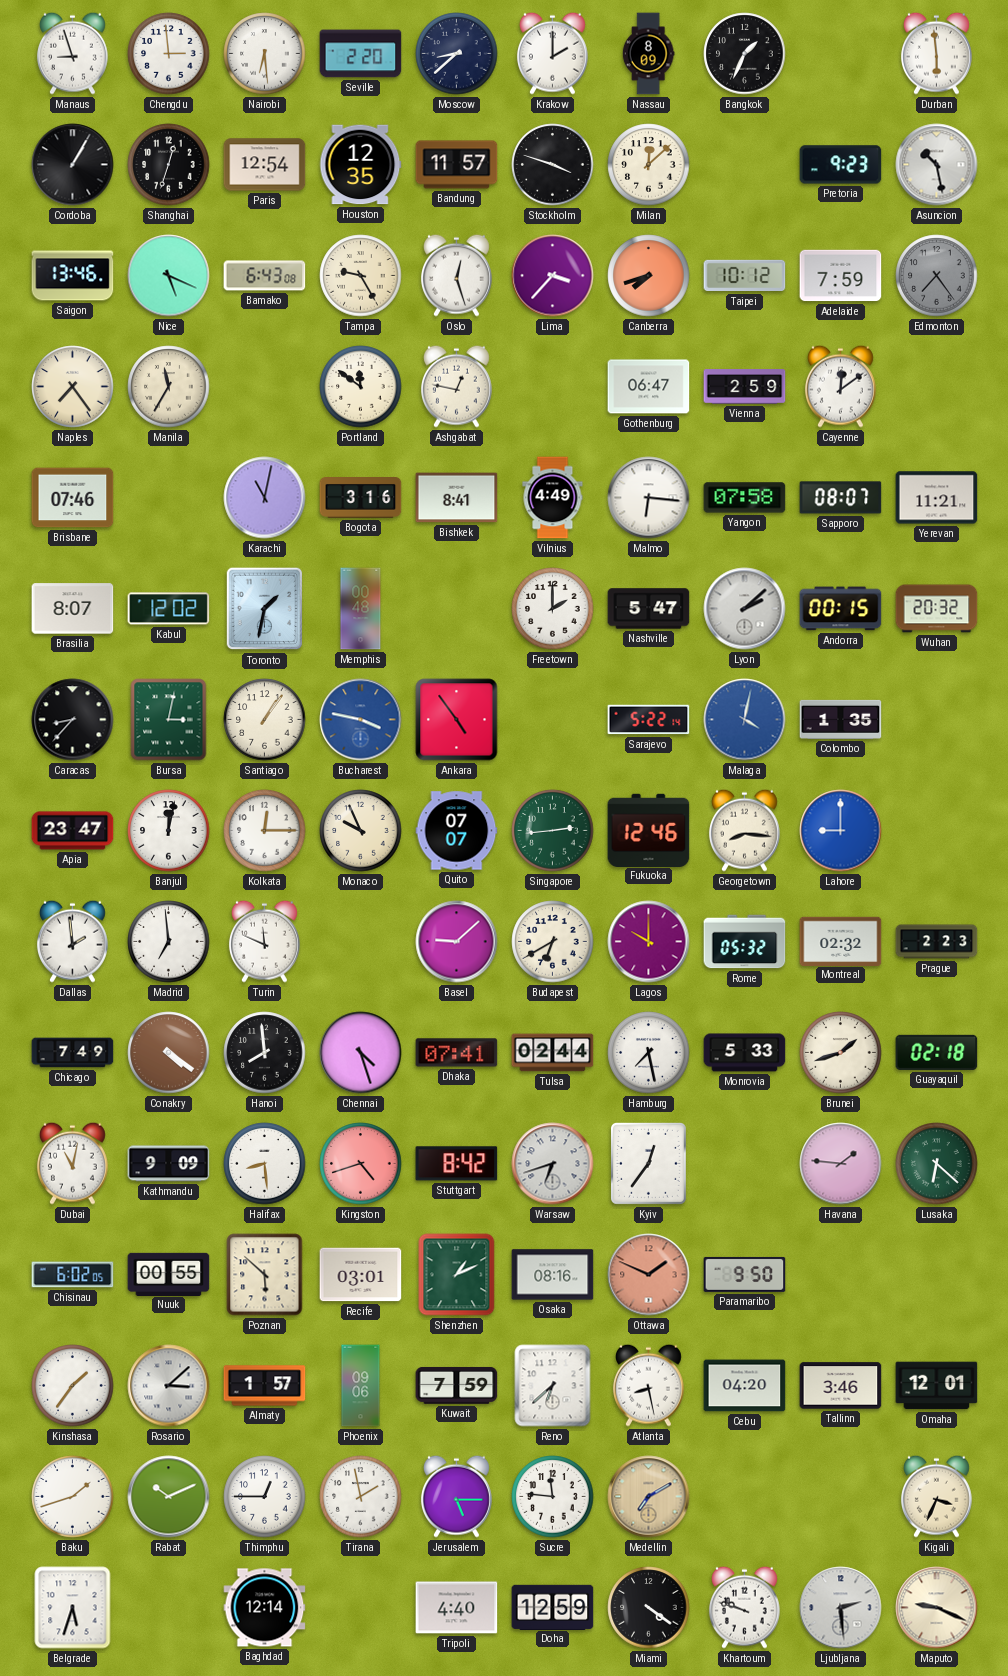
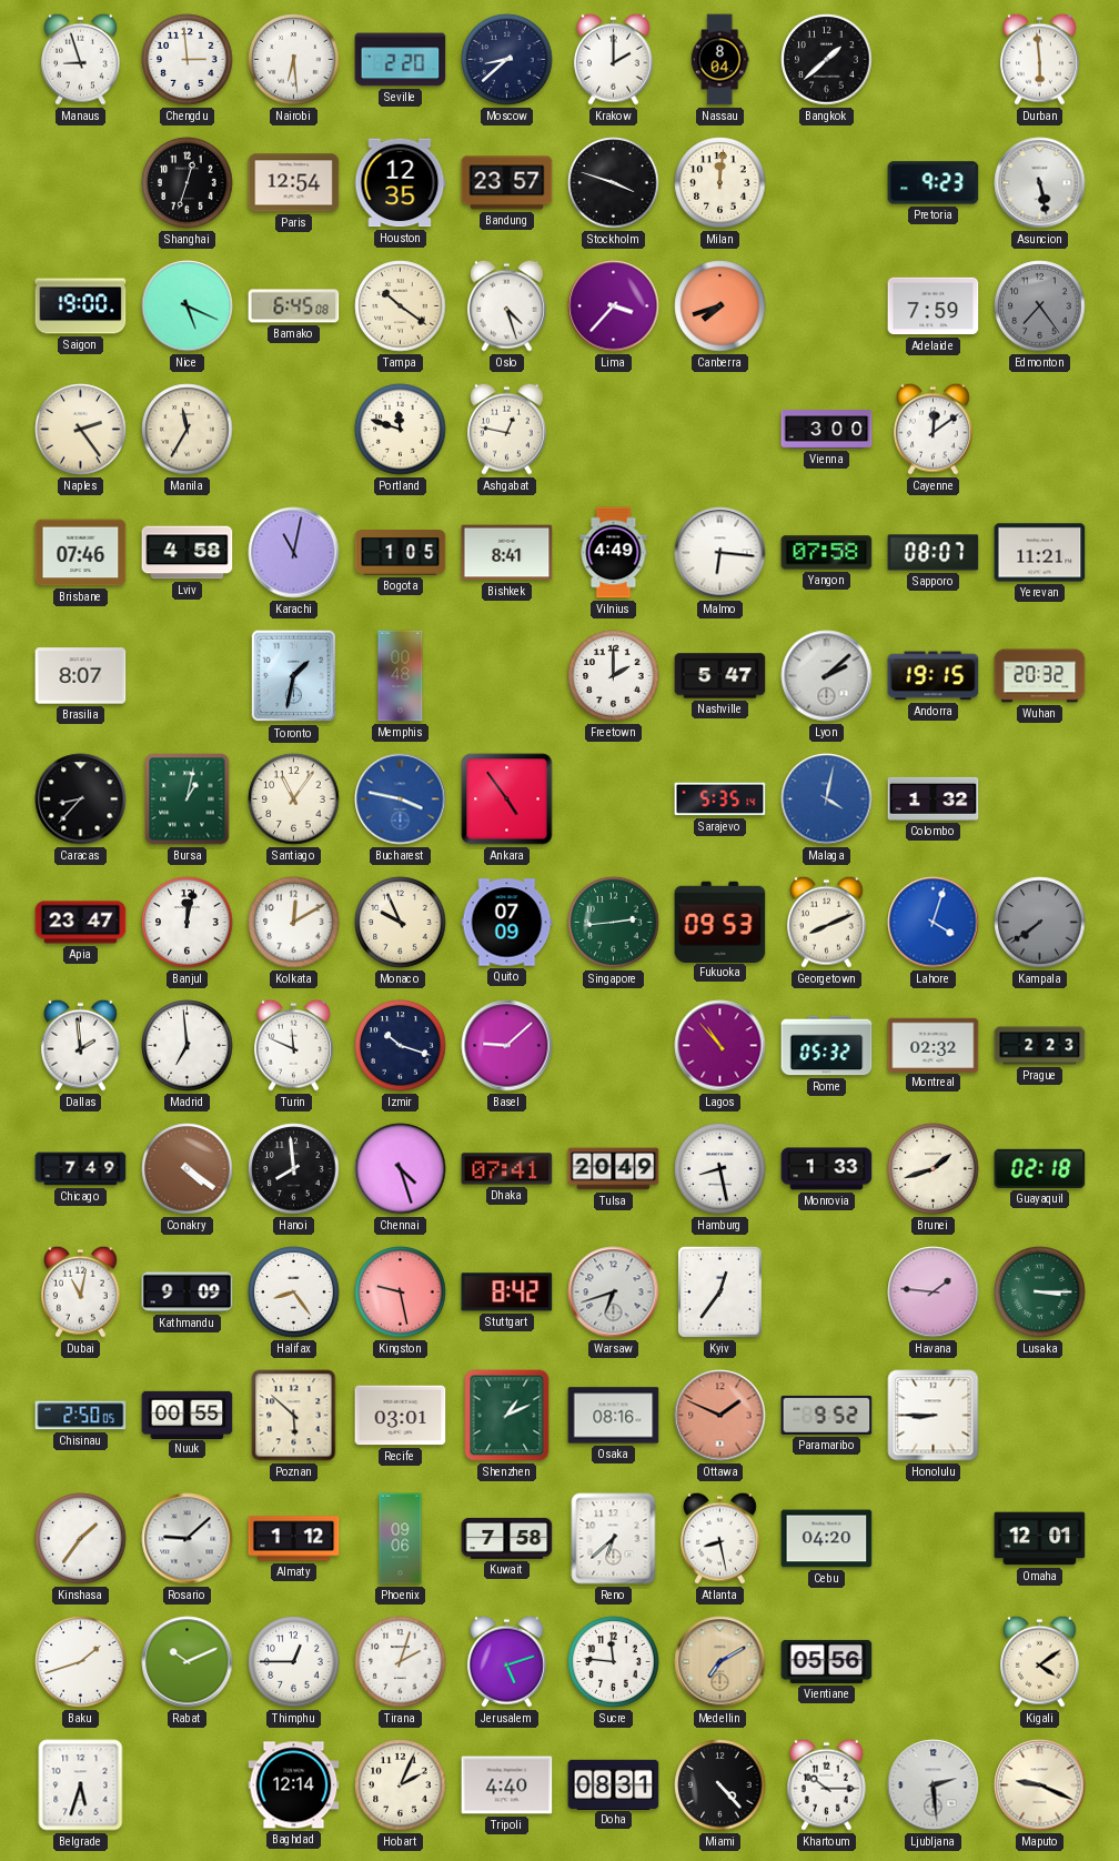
Nassau: 8:09 -> 8:04
Bangkok: 1:34 -> 1:38
Cordoba: 1:05 -> none
Bandung: 11:57 -> 23:57
Milan: 12:08 -> 12:01
Asuncion: 10:28 -> 5:28
Saigon: 13:46 -> 19:00
Bamako: 6:43 -> 6:45
Tampa: 9:25 -> 10:21
Oslo: 12:27 -> 4:27
Taipei: 10:12 -> none
Naples: 7:24 -> 2:24
Portland: 11:51 -> 11:48
Gothenburg: 06:47 -> none
Vienna: 2:59 -> 3:00
Lviv: none -> 4:58
Bogota: 3:16 -> 1:05
Kabul: 12:02 -> none
Andorra: 00:15 -> 19:15
Bursa: 3:02 -> 1:02
Santiago: 1:06 -> 11:06
Sarajevo: 5:22 -> 5:35
Colombo: 1:35 -> 1:32
Kolkata: 12:15 -> 12:10
Quito: 07:07 -> 07:09
Fukuoka: 12:46 -> 09:53
Georgetown: 8:16 -> 8:11
Lahore: 9:00 -> 4:03
Kampala: none -> 7:39
Izmir: none -> 10:18
Budapest: 6:40 -> none
Lagos: 10:00 -> 10:53
Tulsa: 02:44 -> 20:49
Hamburg: 7:28 -> 8:28
Monrovia: 5:33 -> 1:33
Halifax: 8:29 -> 8:24
Kingston: 4:42 -> 9:28
Lusaka: 6:22 -> 3:15
Chisinau: 6:02 -> 2:50
Paramaribo: 9:50 -> 9:52
Honolulu: none -> 8:45
Rosario: 3:08 -> 9:08
Almaty: 1:57 -> 1:12
Kuwait: 7:59 -> 7:58
Tallinn: 3:46 -> none
Tirana: 1:58 -> 2:03
Jerusalem: 5:15 -> 5:12
Vientiane: none -> 05:56
Kigali: 3:34 -> 4:09
Hobart: none -> 2:04
Doha: 12:59 -> 08:31
Miami: 4:21 -> 4:23
Khartoum: 9:48 -> 10:15
